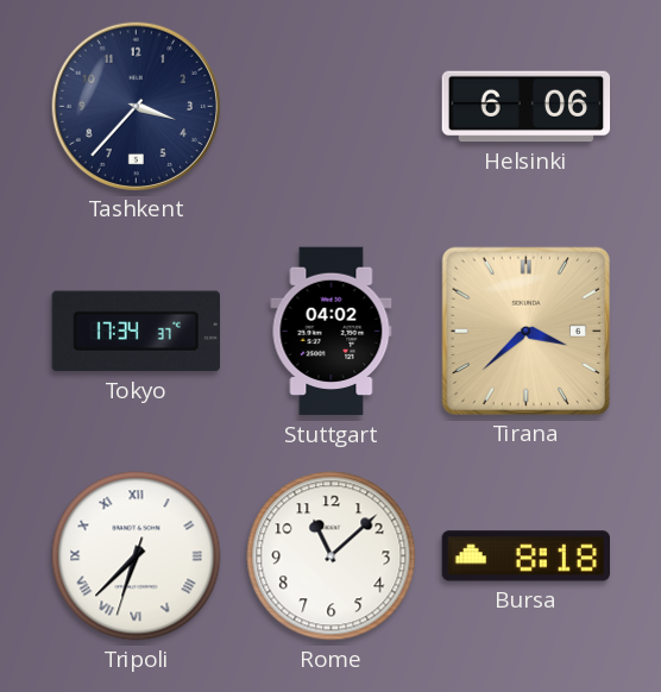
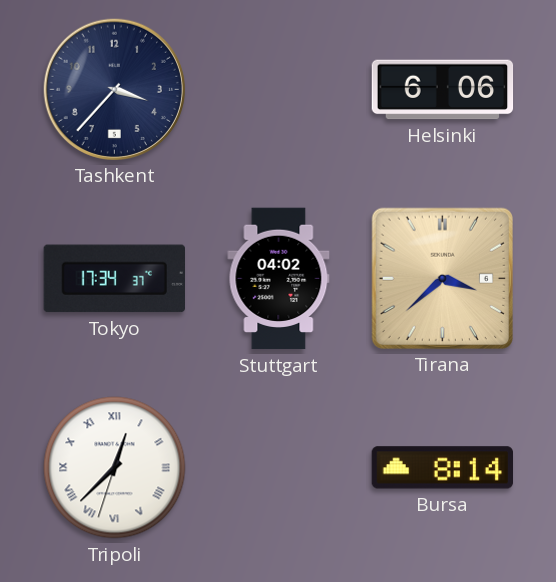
Tripoli: 6:37 -> 12:37
Rome: 11:08 -> none
Bursa: 8:18 -> 8:14
